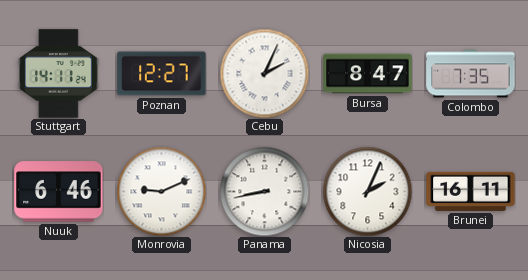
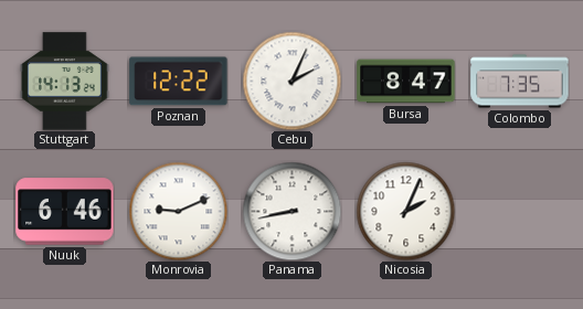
Stuttgart: 14:11 -> 14:13
Poznan: 12:27 -> 12:22
Brunei: 16:11 -> none
